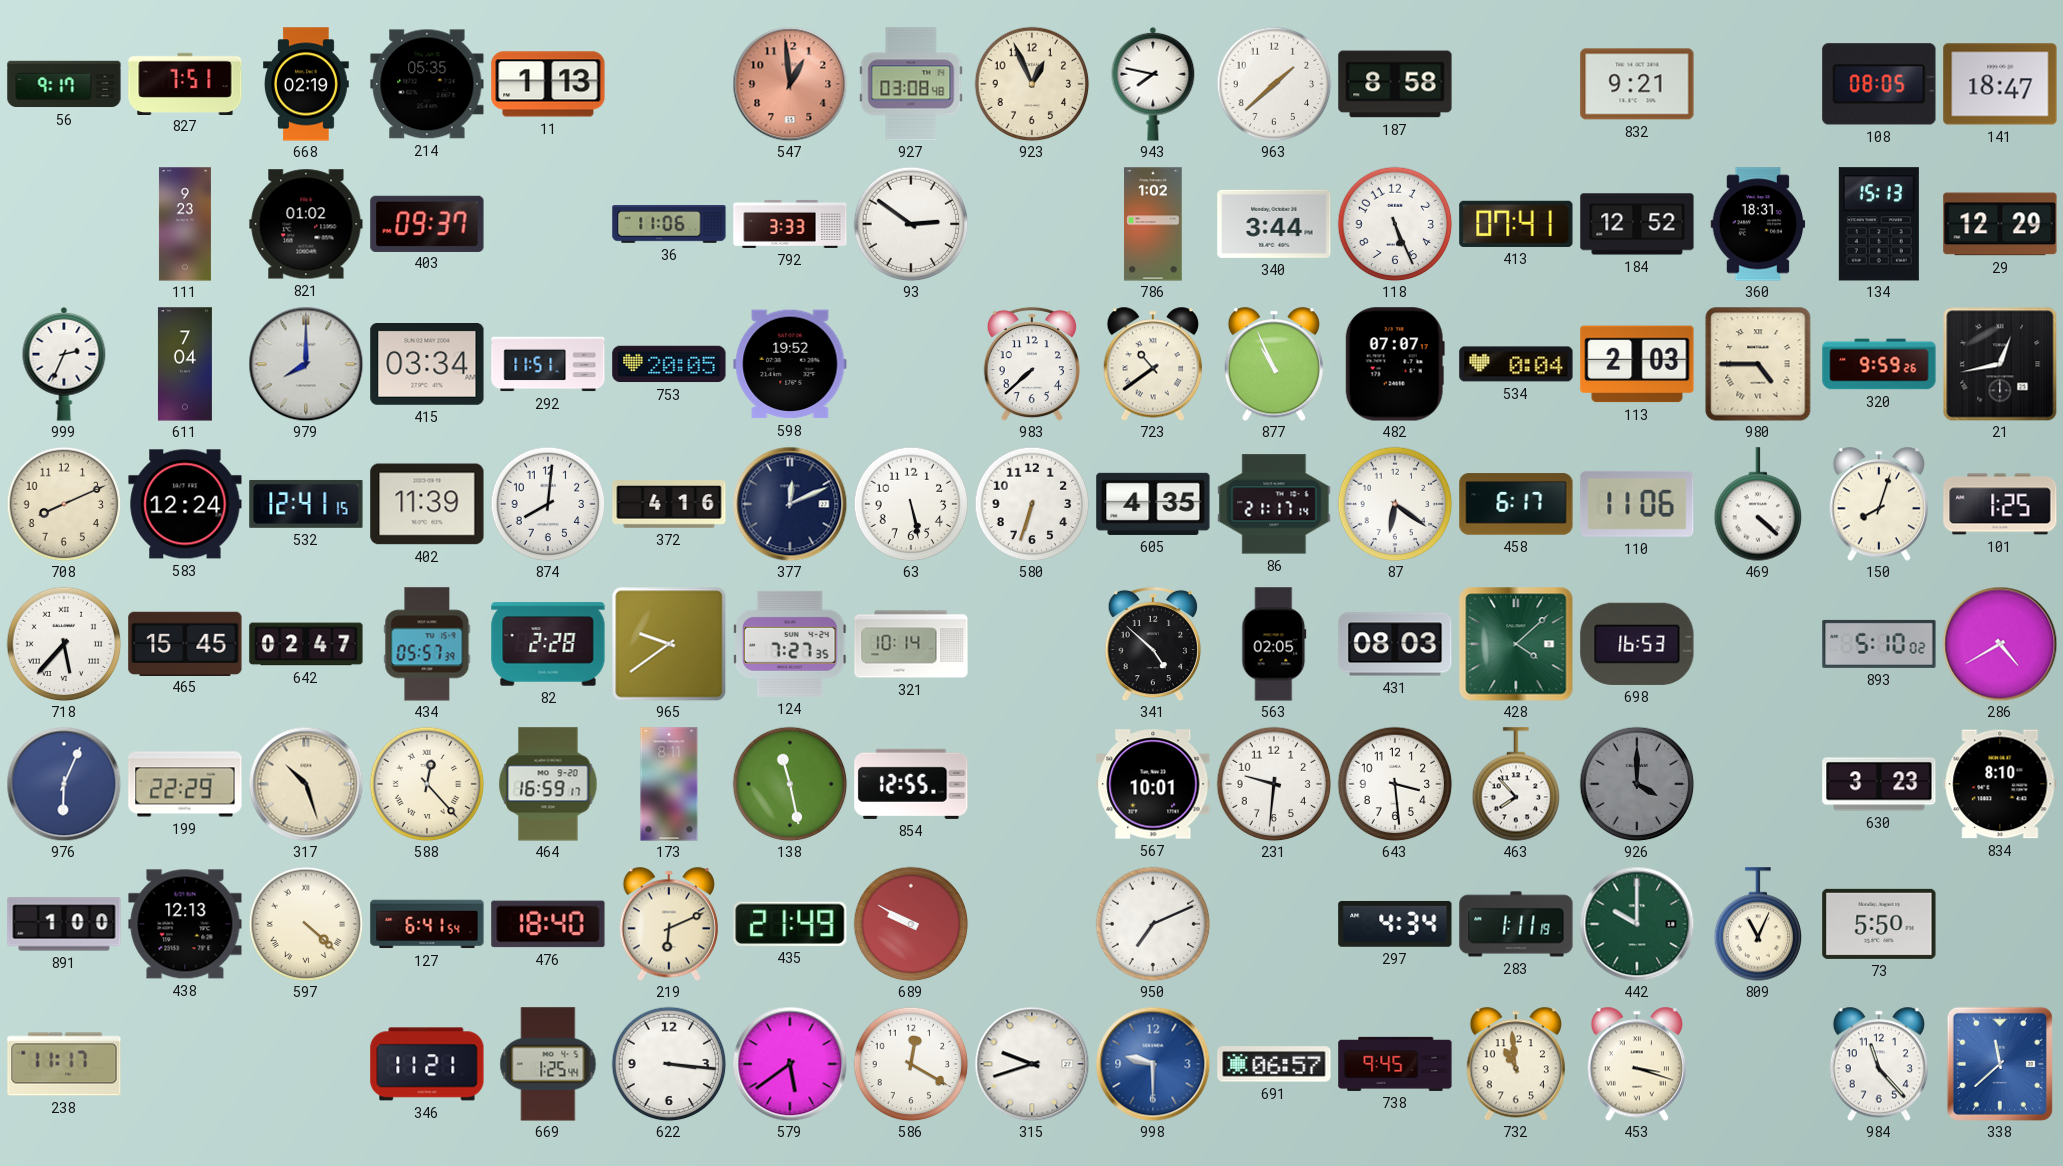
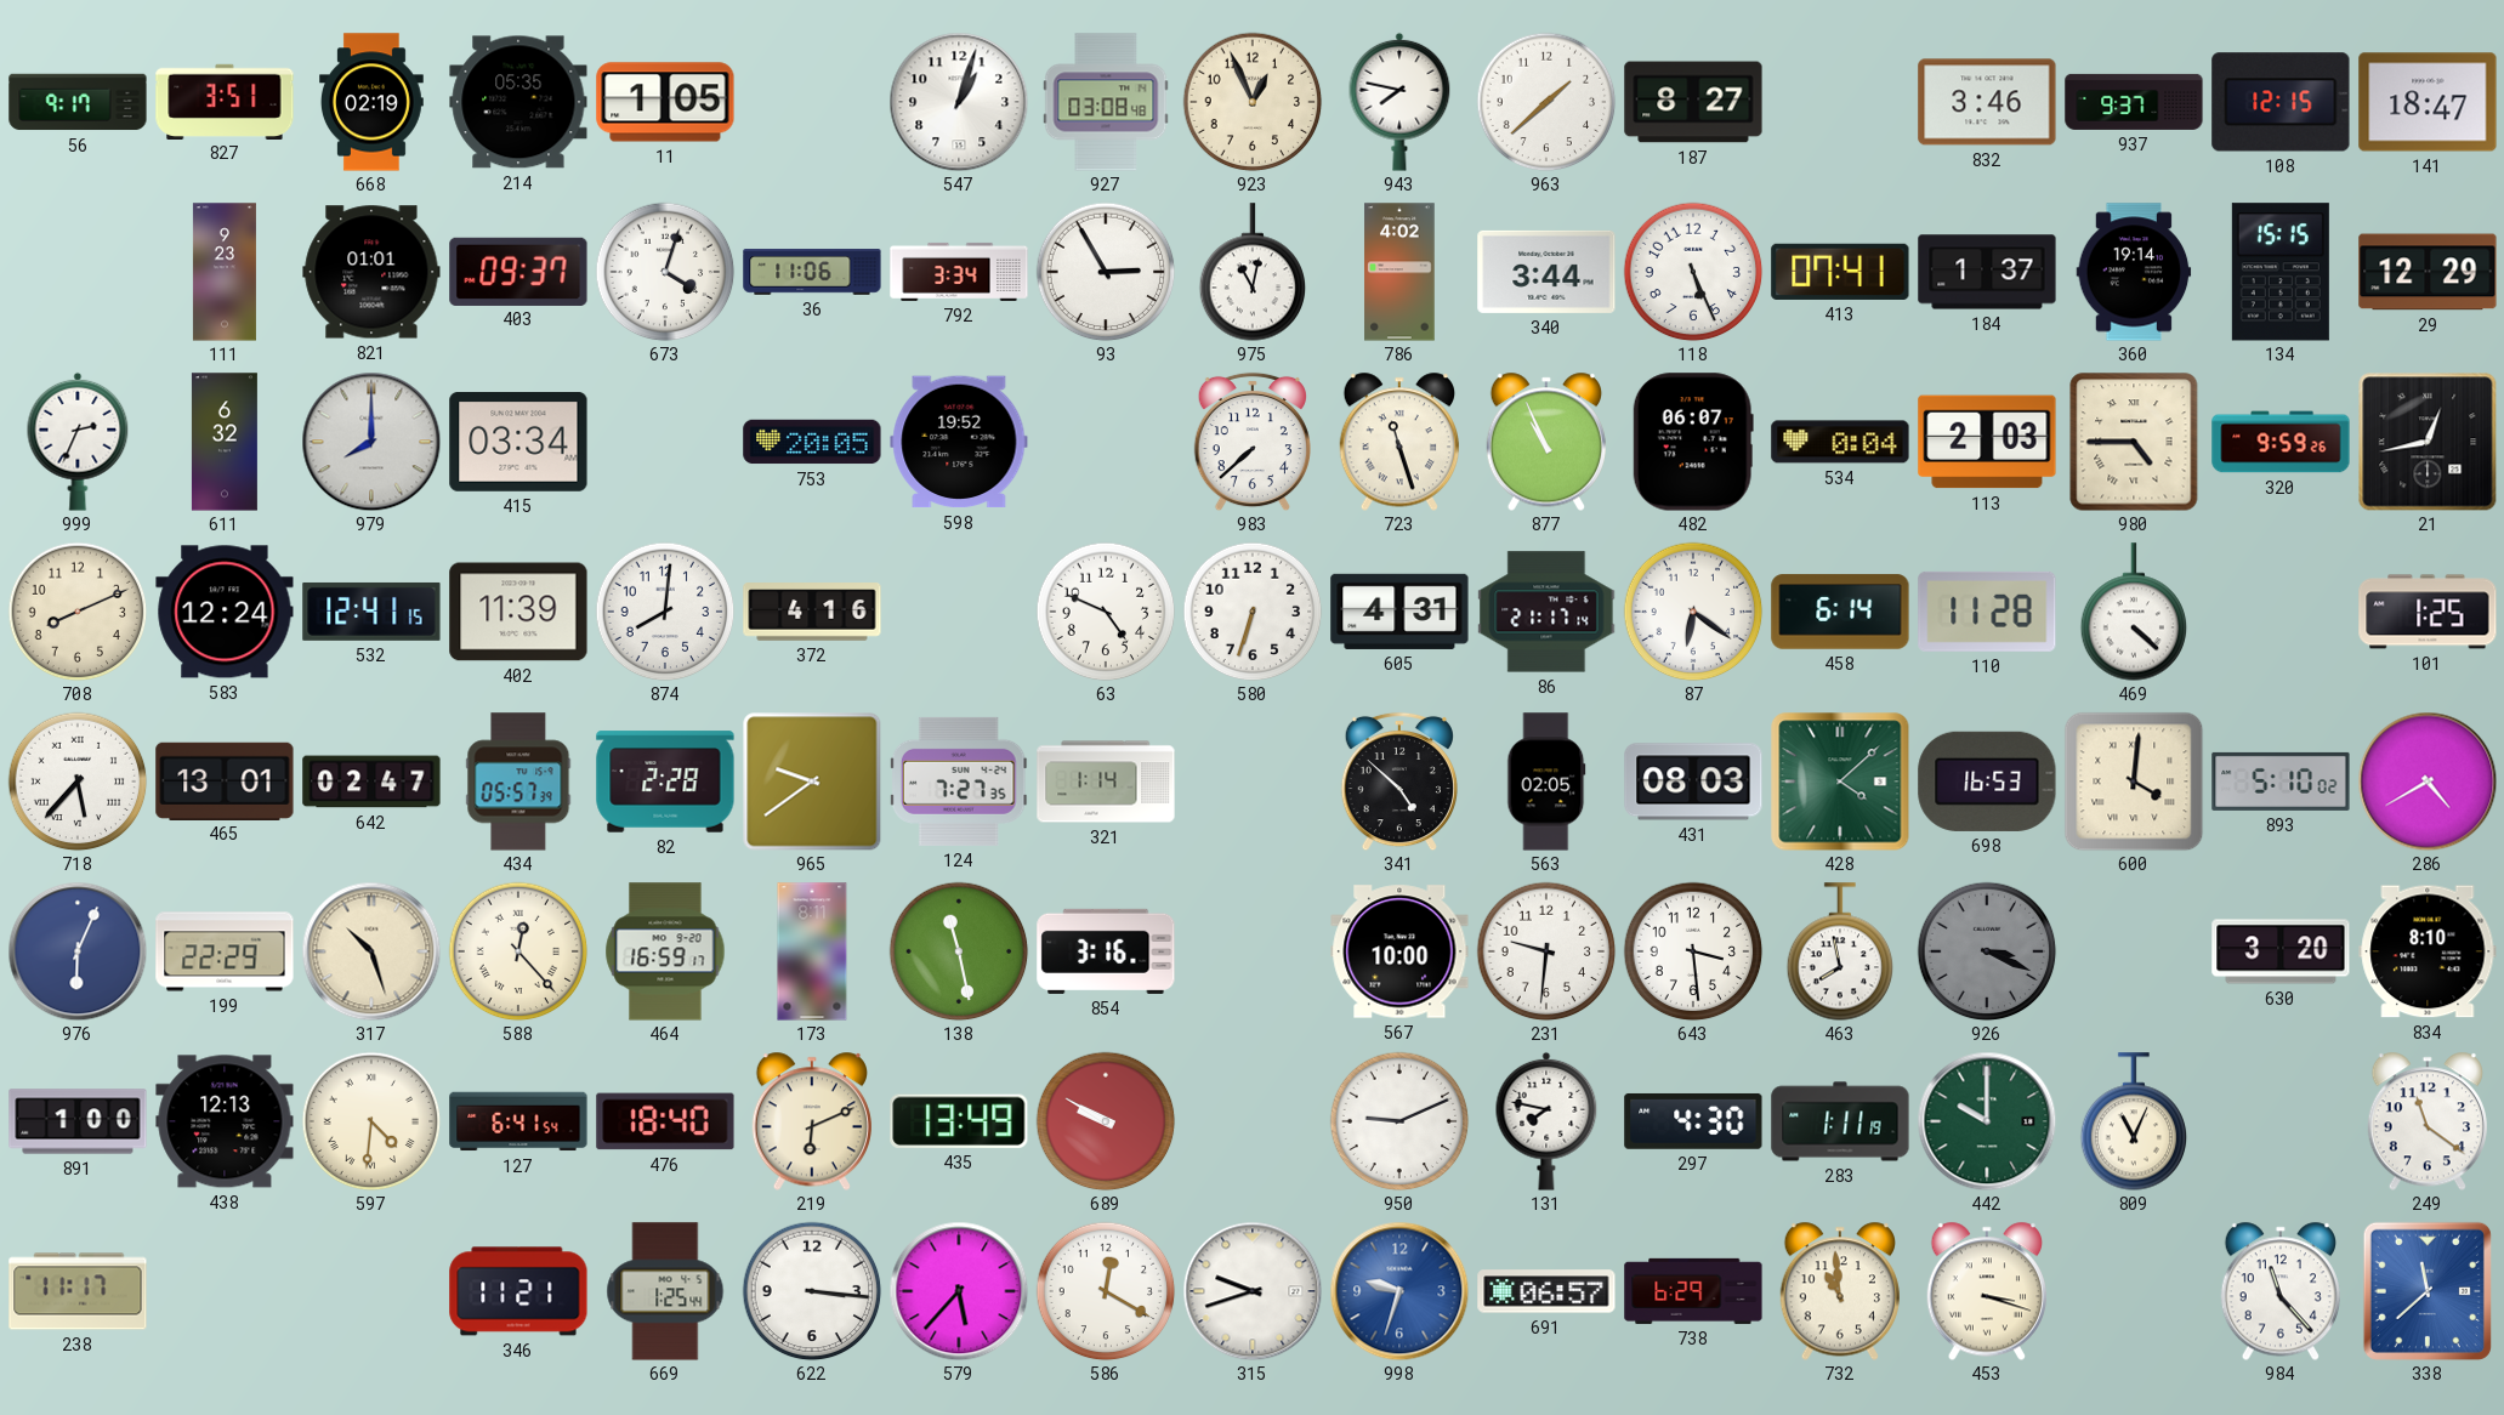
827: 7:51 -> 3:51
11: 1:13 -> 1:05
547: 12:59 -> 1:03
547 dial: salmon -> white
187: 8:58 -> 8:27
832: 9:21 -> 3:46
937: none -> 9:37
108: 08:05 -> 12:15
821: 01:02 -> 01:01
673: none -> 4:03
792: 3:33 -> 3:34
93: 2:51 -> 2:55
975: none -> 11:02
786: 1:02 -> 4:02
184: 12:52 -> 1:37
360: 18:31 -> 19:14
134: 15:13 -> 15:15
611: 7:04 -> 6:32
292: 11:51 -> none
723: 10:39 -> 11:27
482: 07:07 -> 06:07
377: 12:11 -> none
63: 5:28 -> 4:49
605: 4:35 -> 4:31
458: 6:17 -> 6:14
110: 11:06 -> 11:28
150: 8:03 -> none
465: 15:45 -> 13:01
321: 10:14 -> 1:14
600: none -> 4:01
854: 12:55 -> 3:16
567: 10:01 -> 10:00
463: 7:53 -> 7:58
926: 4:00 -> 3:19
630: 3:23 -> 3:20
597: 4:22 -> 4:31
435: 21:49 -> 13:49
950: 7:11 -> 9:11
131: none -> 7:47
297: 4:34 -> 4:30
73: 5:50 -> none
249: none -> 11:21
579: 5:39 -> 5:37
998: 9:30 -> 9:33
738: 9:45 -> 6:29
